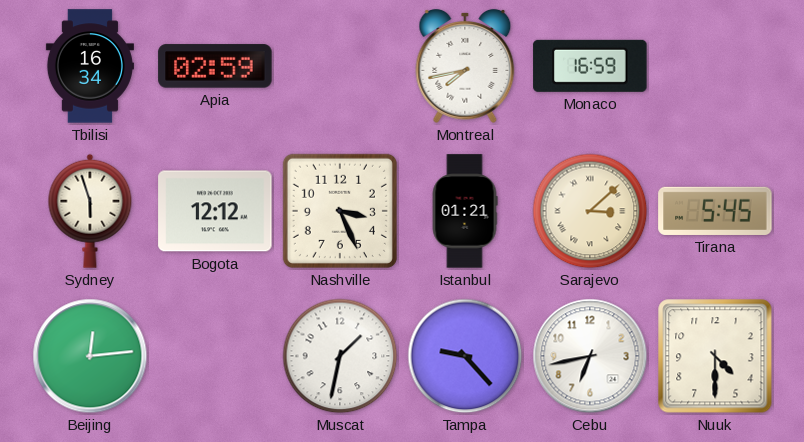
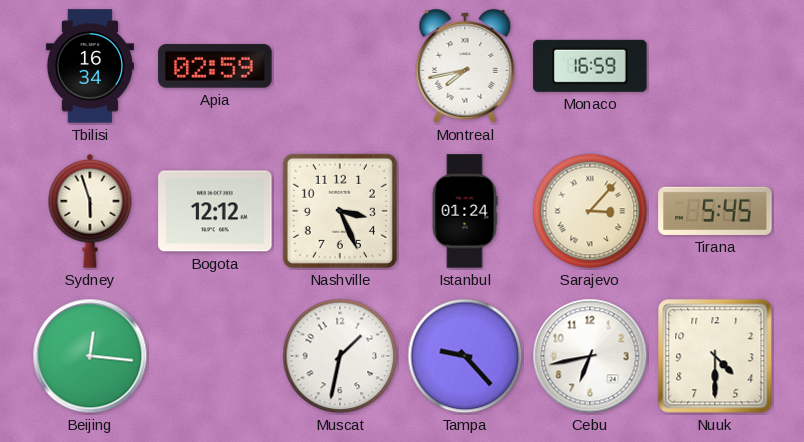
Istanbul: 01:21 -> 01:24
Sarajevo: 3:08 -> 3:07
Beijing: 12:14 -> 12:16
